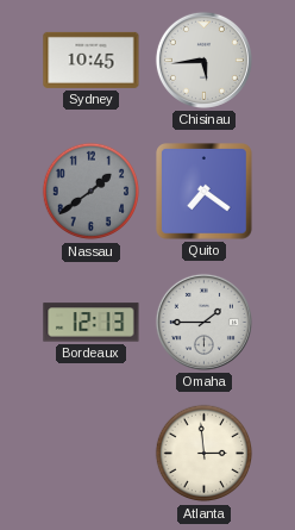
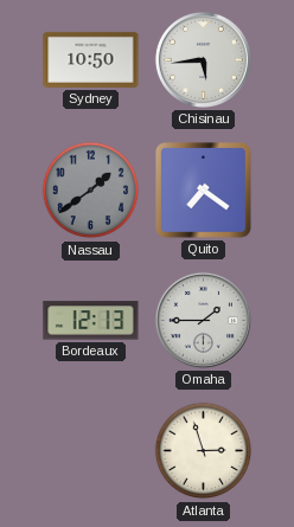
Sydney: 10:45 -> 10:50
Atlanta: 2:59 -> 2:57
